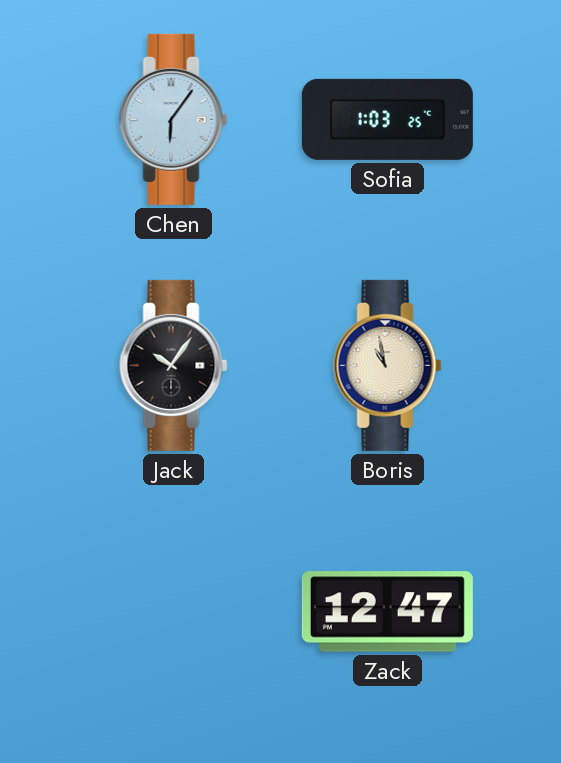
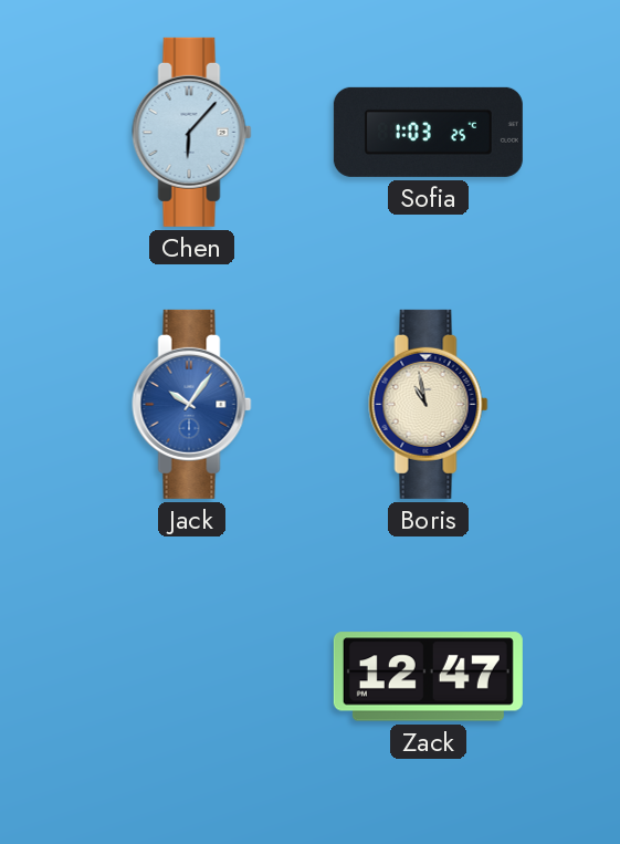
Chen: 6:06 -> 6:07
Jack dial: black -> blue
